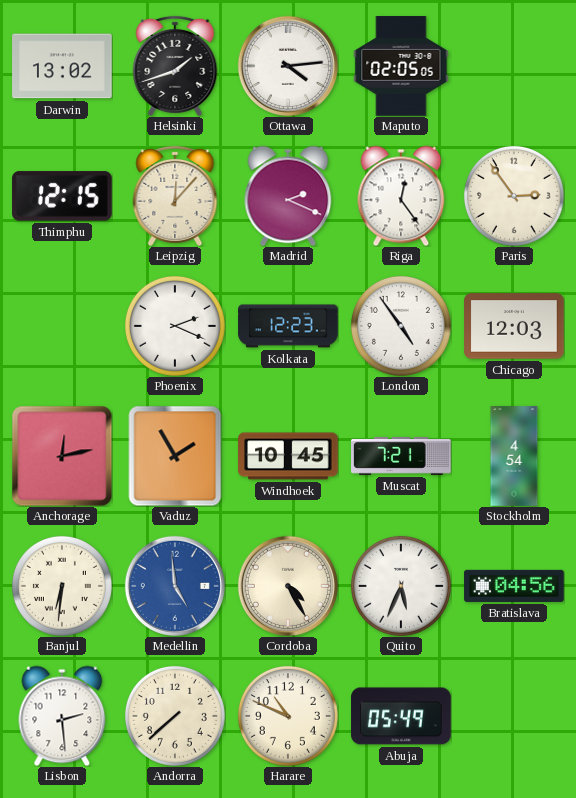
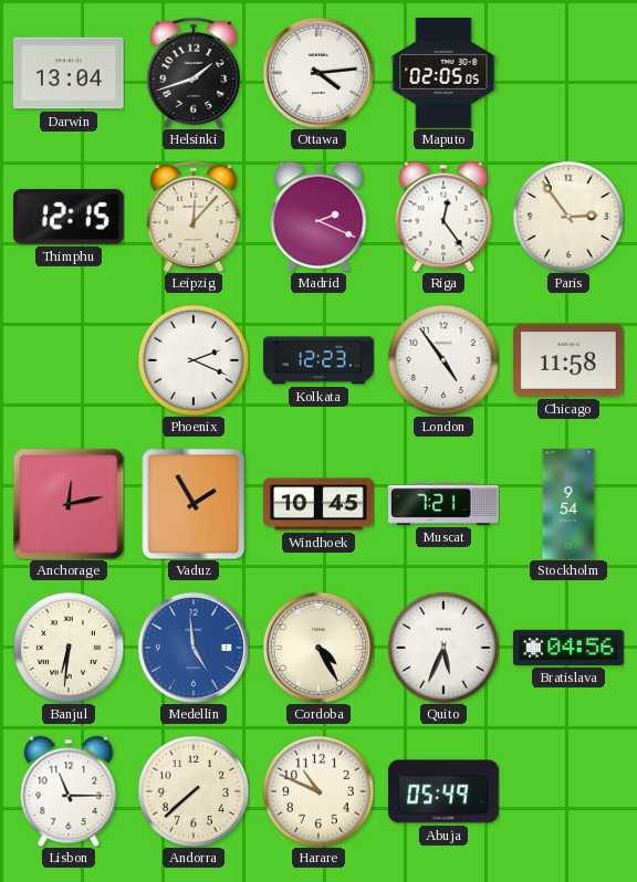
Darwin: 13:02 -> 13:04
Chicago: 12:03 -> 11:58
Stockholm: 4:54 -> 9:54
Lisbon: 2:29 -> 11:15
